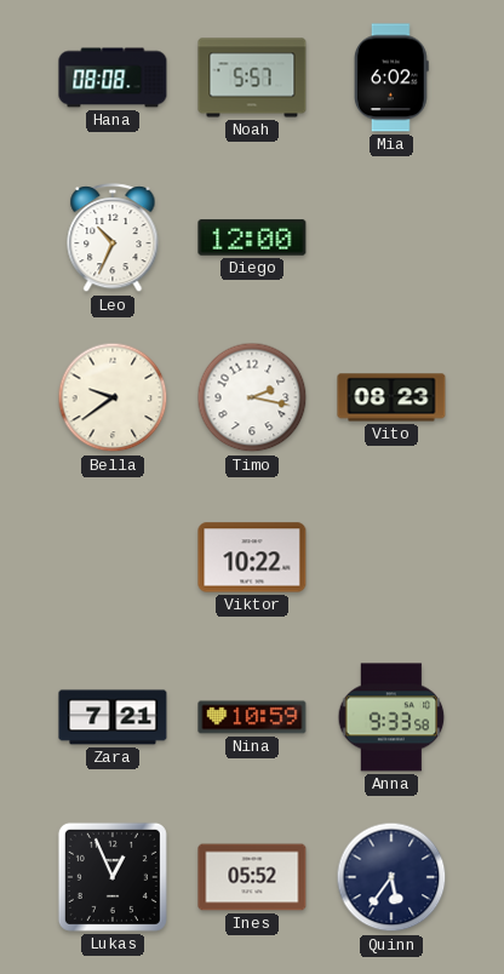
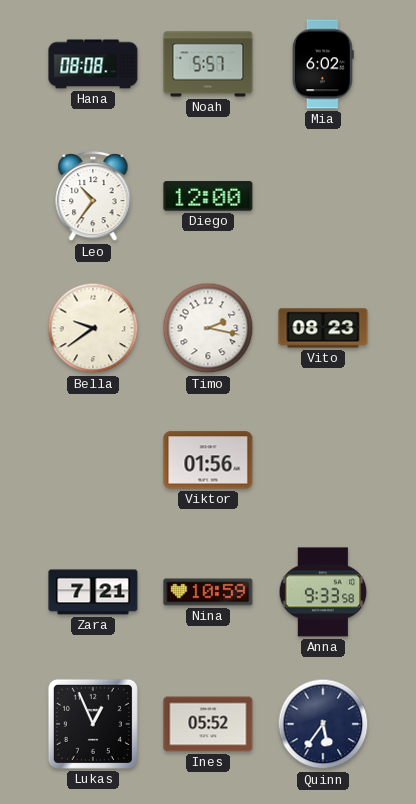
Leo: 10:34 -> 10:36
Viktor: 10:22 -> 01:56
